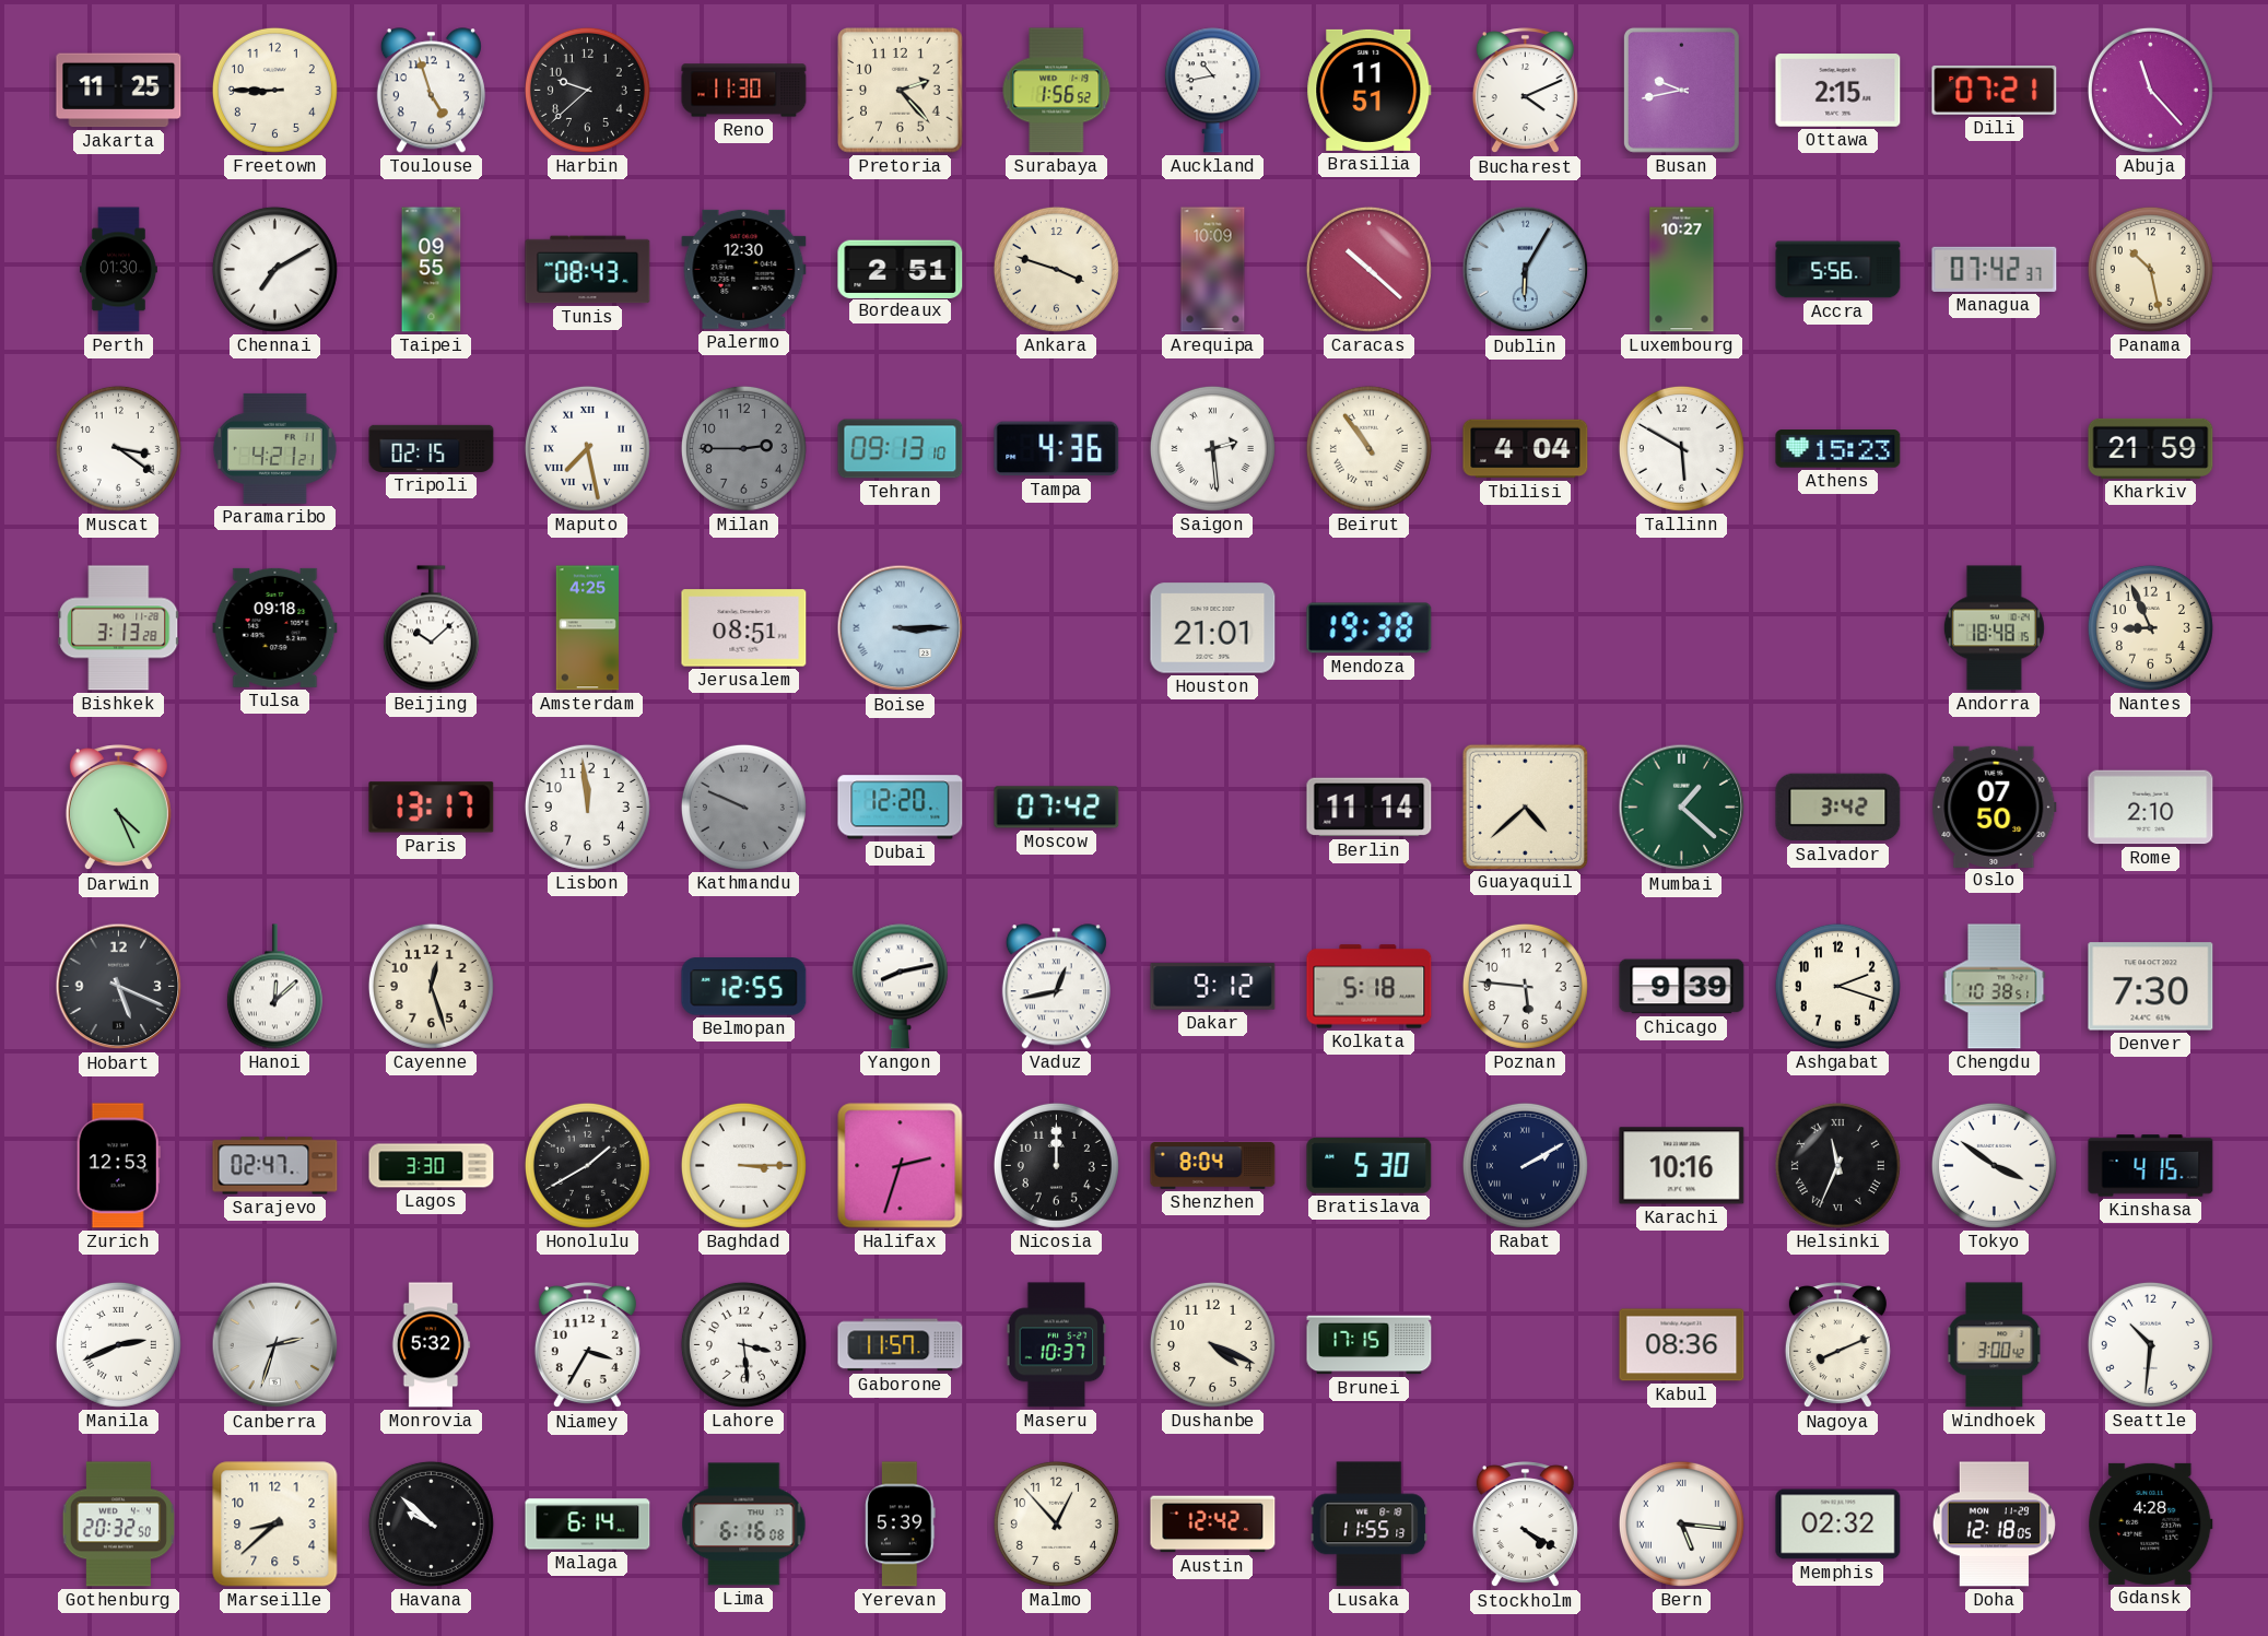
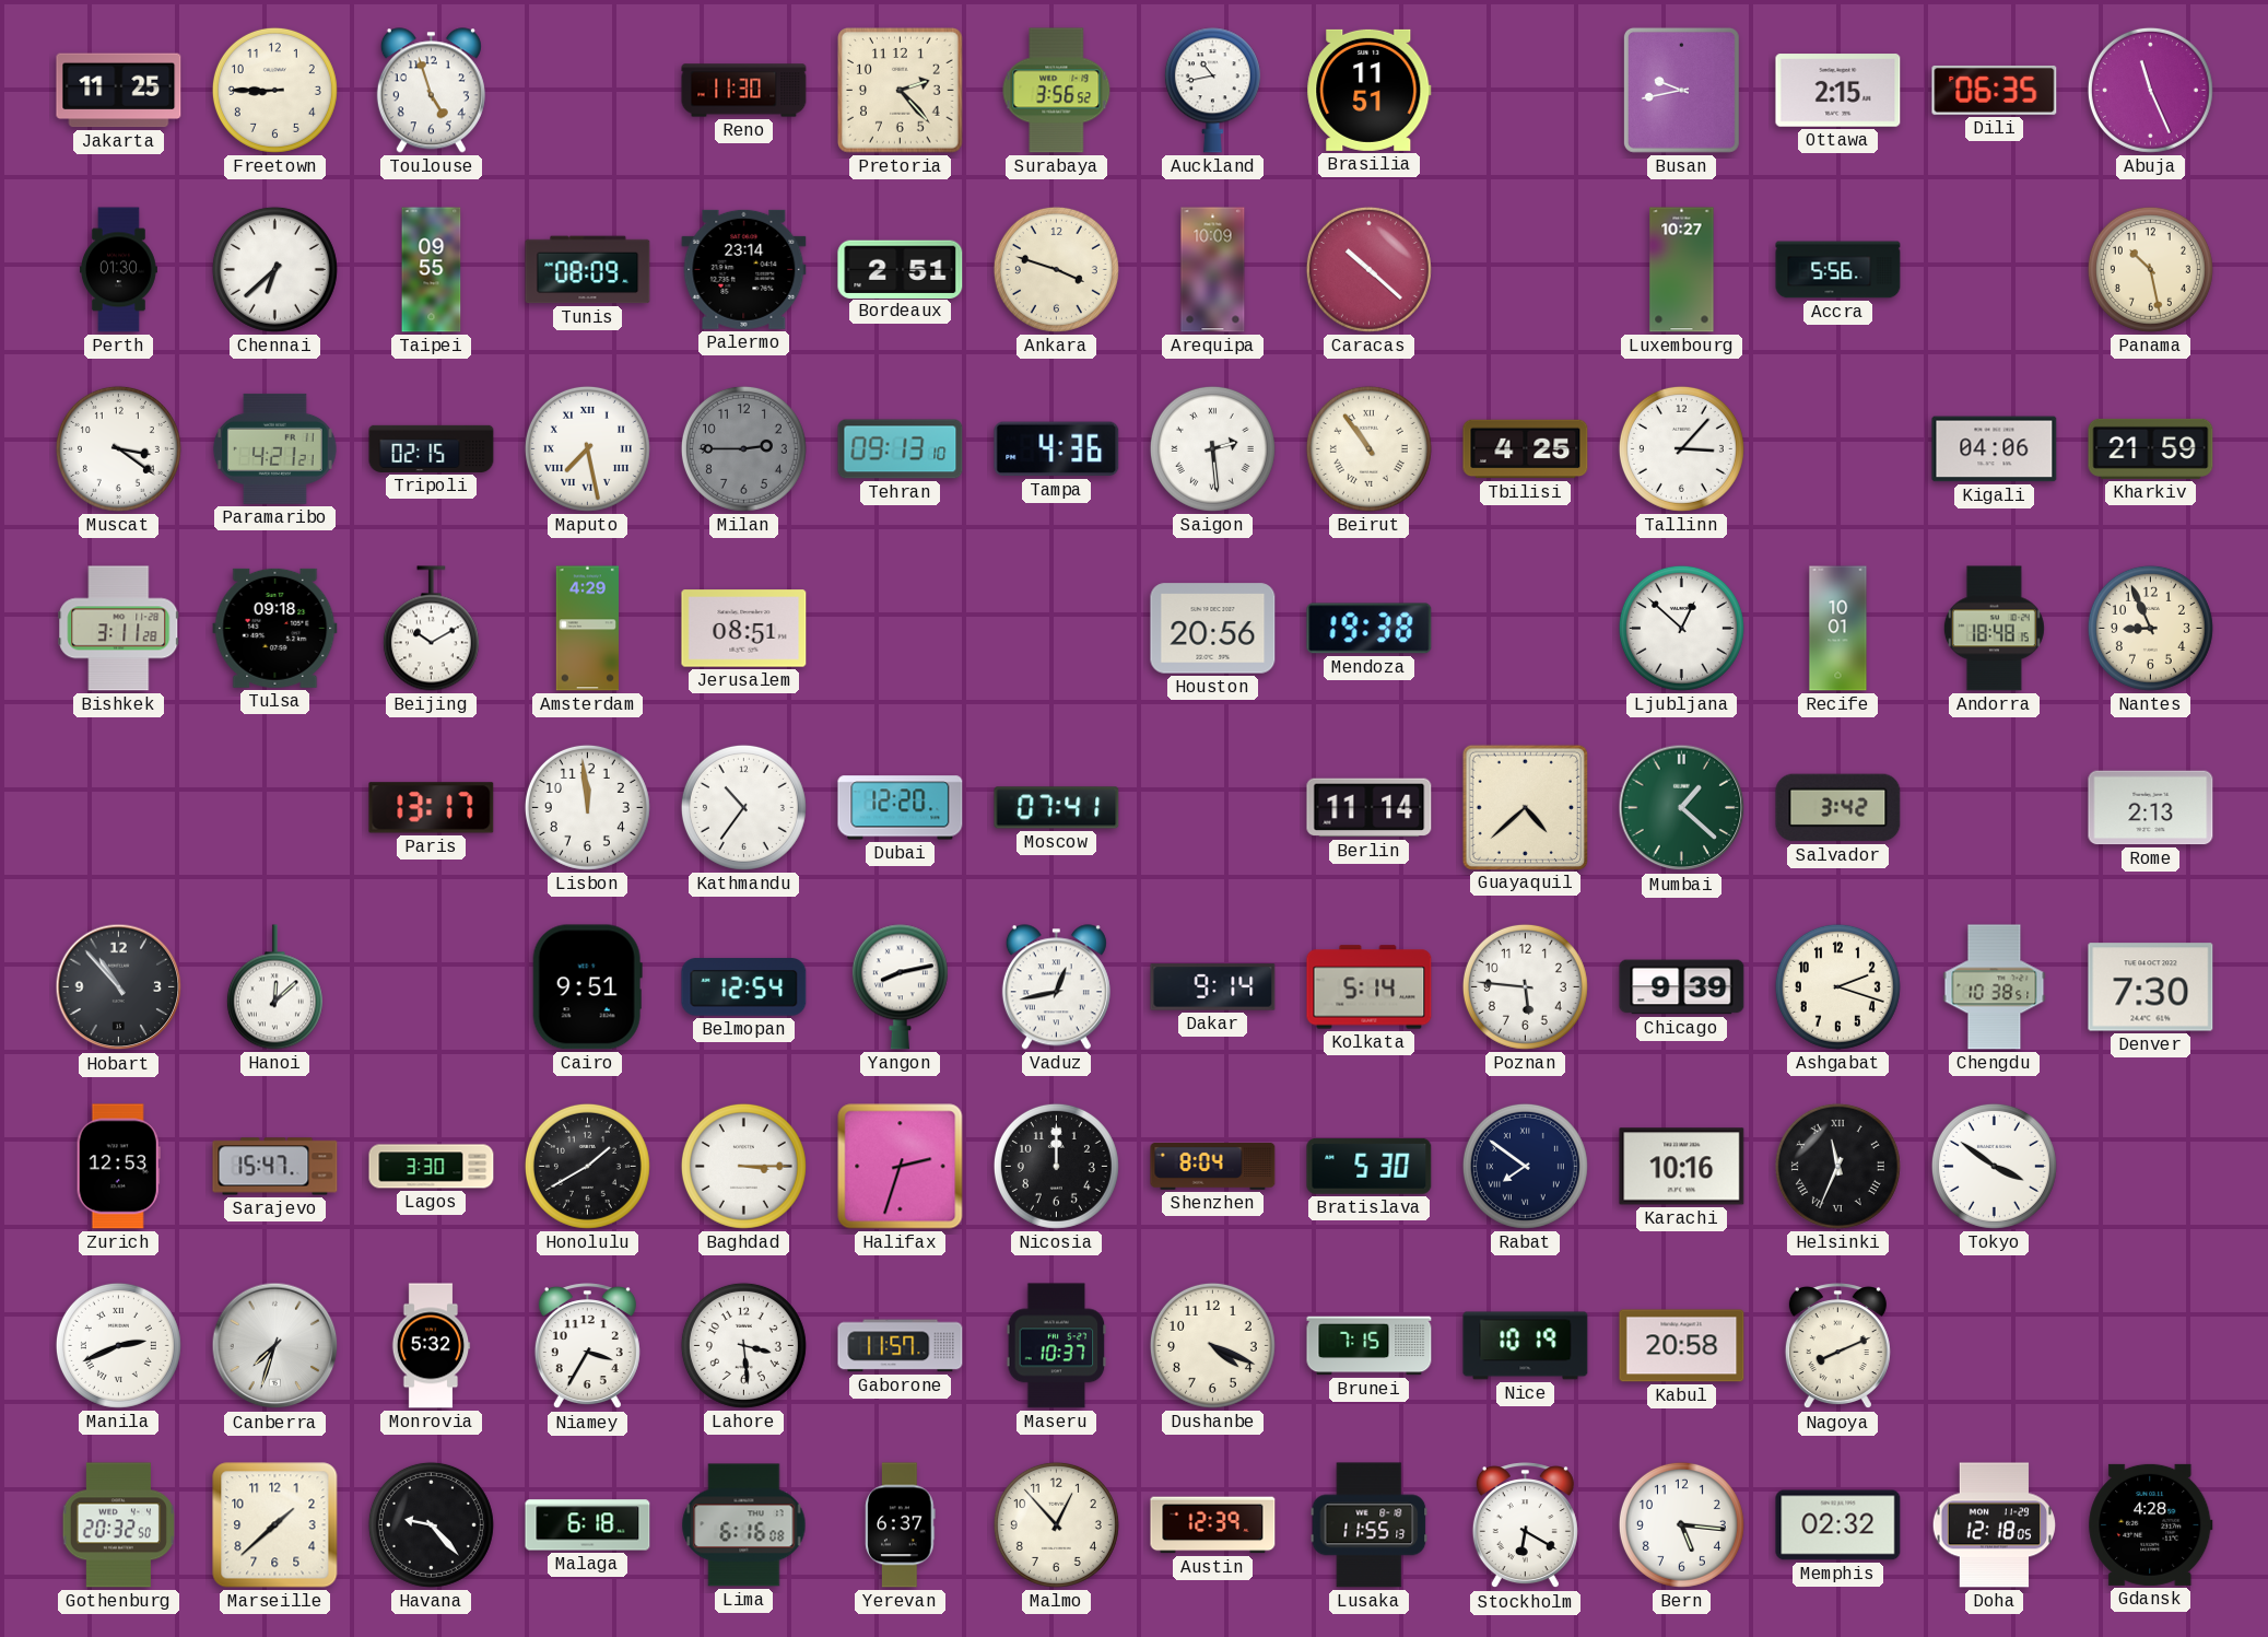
Harbin: 9:38 -> none
Surabaya: 1:56 -> 3:56
Bucharest: 4:11 -> none
Dili: 07:21 -> 06:35
Abuja: 11:23 -> 11:26
Chennai: 7:10 -> 6:38
Tunis: 08:43 -> 08:09
Palermo: 12:30 -> 23:14
Dublin: 6:05 -> none
Managua: 07:42 -> none
Tbilisi: 4:04 -> 4:25
Tallinn: 5:50 -> 3:07
Athens: 15:23 -> none
Kigali: none -> 04:06
Bishkek: 3:13 -> 3:11
Beijing: 10:08 -> 10:10
Amsterdam: 4:25 -> 4:29
Boise: 3:15 -> none
Houston: 21:01 -> 20:56
Ljubljana: none -> 12:52
Recife: none -> 10:01
Darwin: 4:26 -> none
Kathmandu: 9:49 -> 10:36
Kathmandu dial: grey -> white
Moscow: 07:42 -> 07:41
Oslo: 07:50 -> none
Rome: 2:10 -> 2:13
Hobart: 5:19 -> 10:53
Cayenne: 12:27 -> none
Cairo: none -> 9:51
Belmopan: 12:55 -> 12:54
Dakar: 9:12 -> 9:14
Kolkata: 5:18 -> 5:14
Sarajevo: 02:47 -> 15:47
Rabat: 2:10 -> 7:51
Kinshasa: 4:15 -> none
Canberra: 2:33 -> 7:33
Brunei: 17:15 -> 7:15
Nice: none -> 10:19
Kabul: 08:36 -> 20:58
Windhoek: 3:00 -> none
Seattle: 10:31 -> none
Marseille: 8:38 -> 1:38
Havana: 9:52 -> 9:23
Malaga: 6:14 -> 6:18
Yerevan: 5:39 -> 6:37
Austin: 12:42 -> 12:39
Stockholm: 4:20 -> 6:20
Bern numerals: Roman -> Arabic
